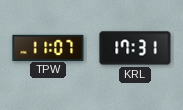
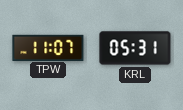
KRL: 17:31 -> 05:31
